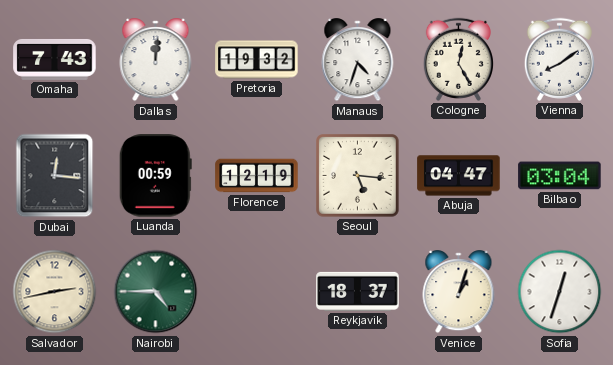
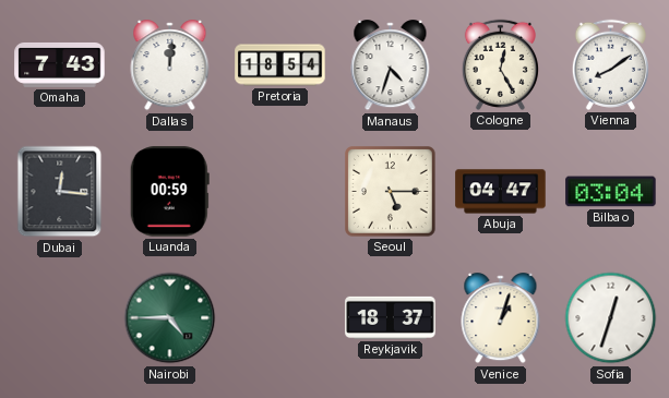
Pretoria: 19:32 -> 18:54
Florence: 12:19 -> none
Seoul: 5:16 -> 5:15
Salvador: 2:43 -> none
